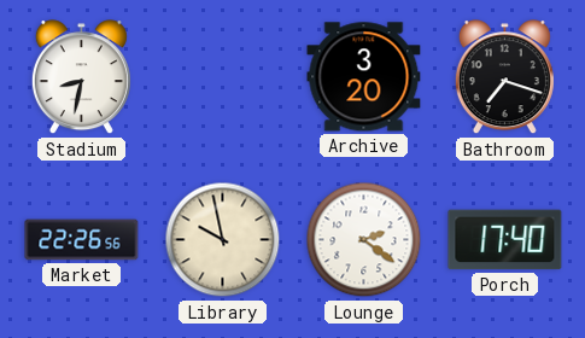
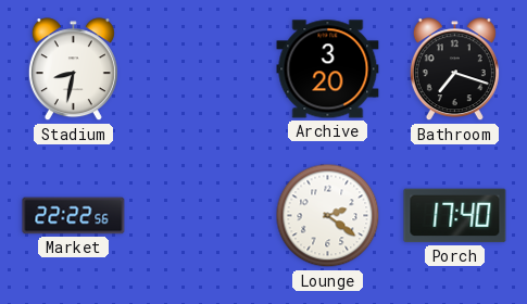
Market: 22:26 -> 22:22
Library: 9:58 -> none
